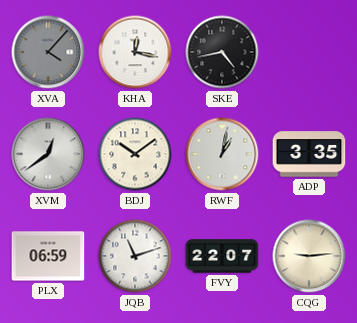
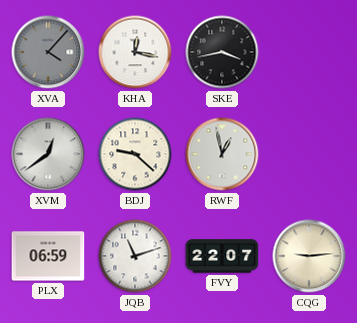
SKE: 4:43 -> 3:43
BDJ: 10:09 -> 9:22
RWF: 1:02 -> 12:58
ADP: 3:35 -> none
